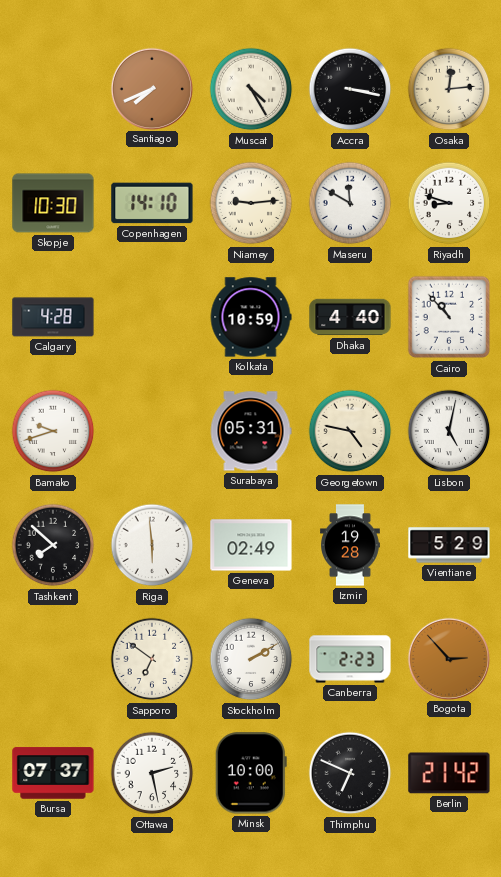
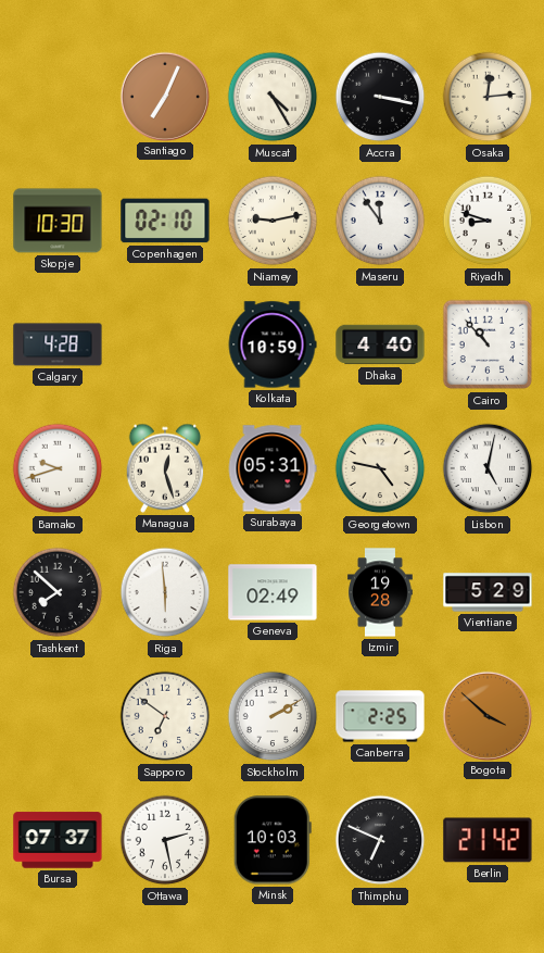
Santiago: 7:41 -> 7:04
Copenhagen: 14:10 -> 02:10
Niamey: 9:14 -> 9:13
Maseru: 11:50 -> 11:54
Managua: none -> 12:27
Canberra: 2:23 -> 2:25
Bogota: 2:53 -> 3:52
Minsk: 10:00 -> 10:03
